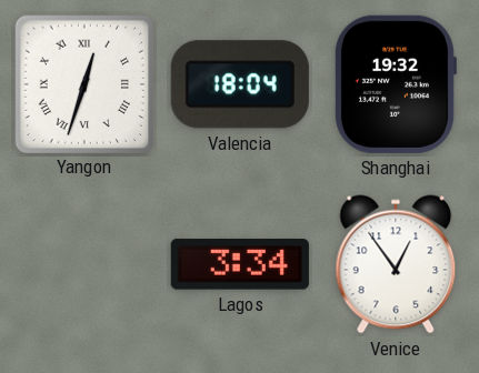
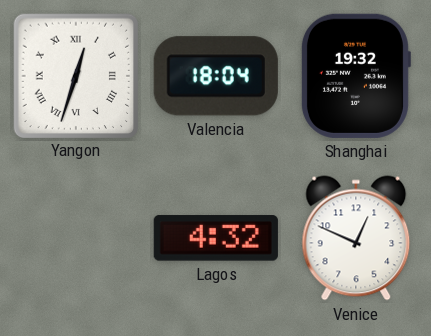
Lagos: 3:34 -> 4:32
Venice: 12:54 -> 12:49
